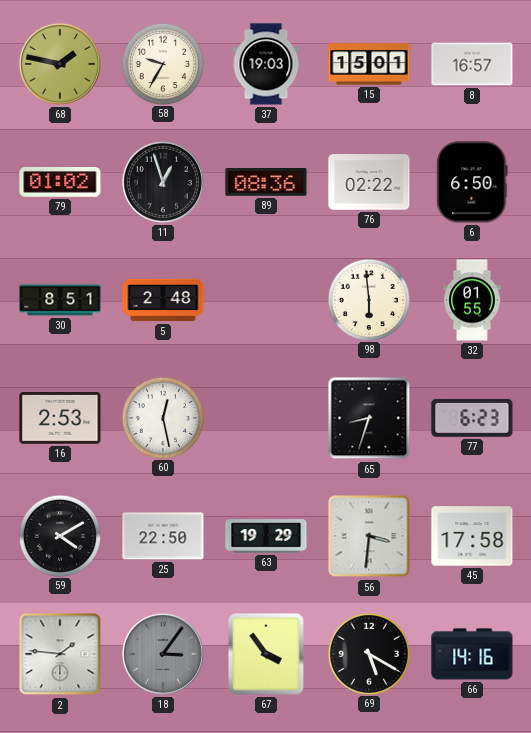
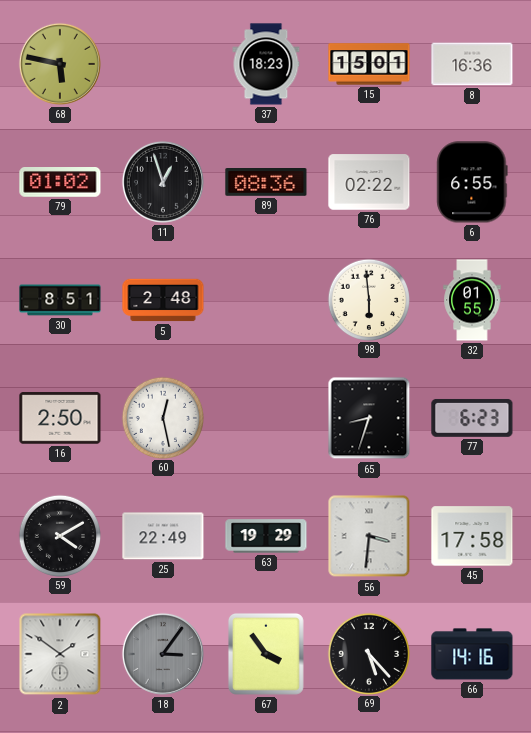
68: 1:47 -> 5:47
58: 9:35 -> none
37: 19:03 -> 18:23
8: 16:57 -> 16:36
6: 6:50 -> 6:55
16: 2:53 -> 2:50
25: 22:50 -> 22:49
2: 1:46 -> 1:51
69: 5:20 -> 5:23
